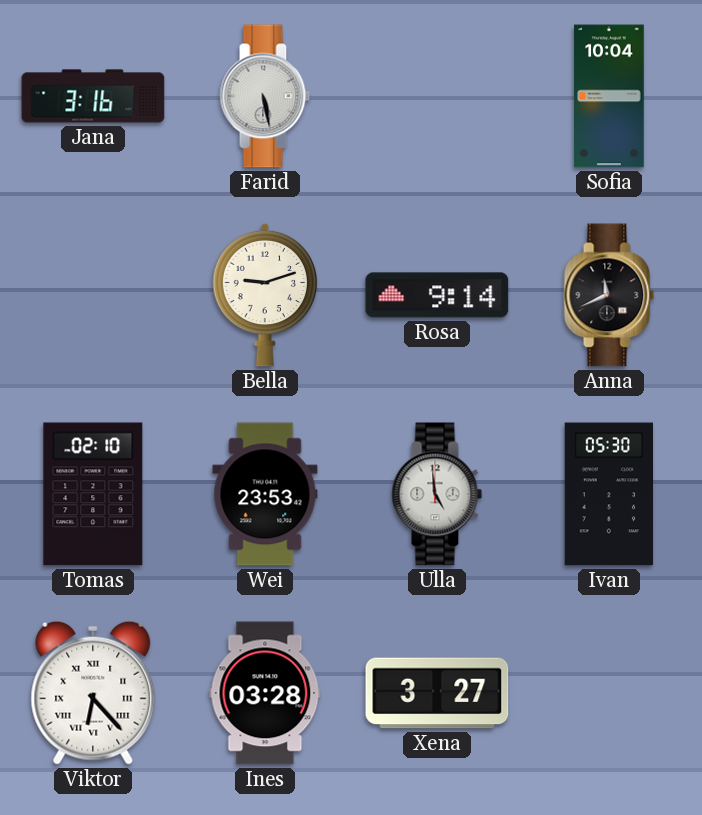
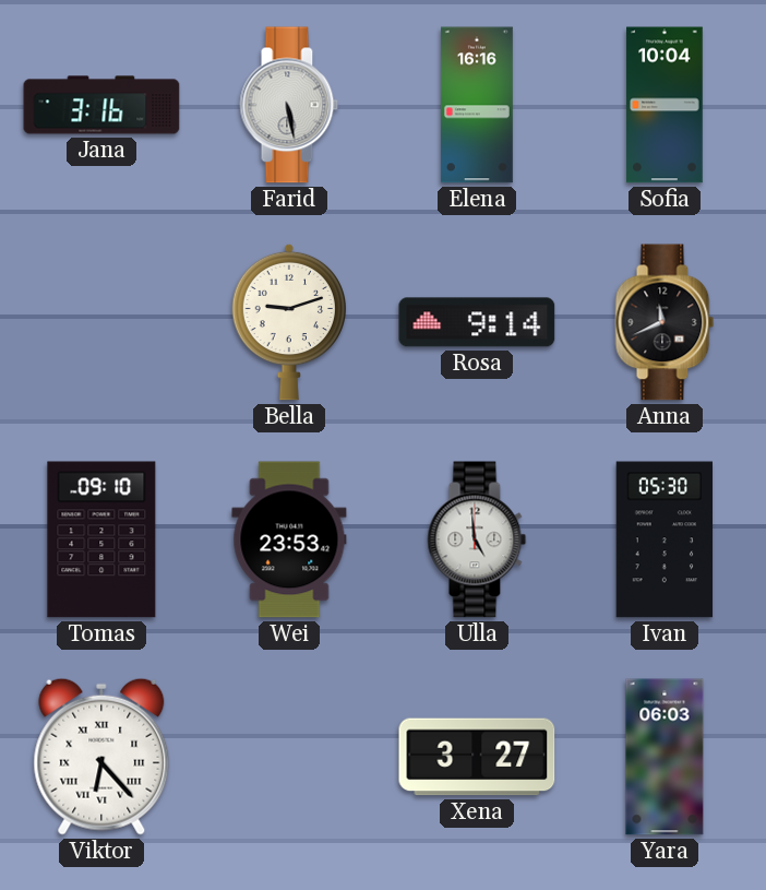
Elena: none -> 16:16
Tomas: 02:10 -> 09:10
Ines: 03:28 -> none
Yara: none -> 06:03
